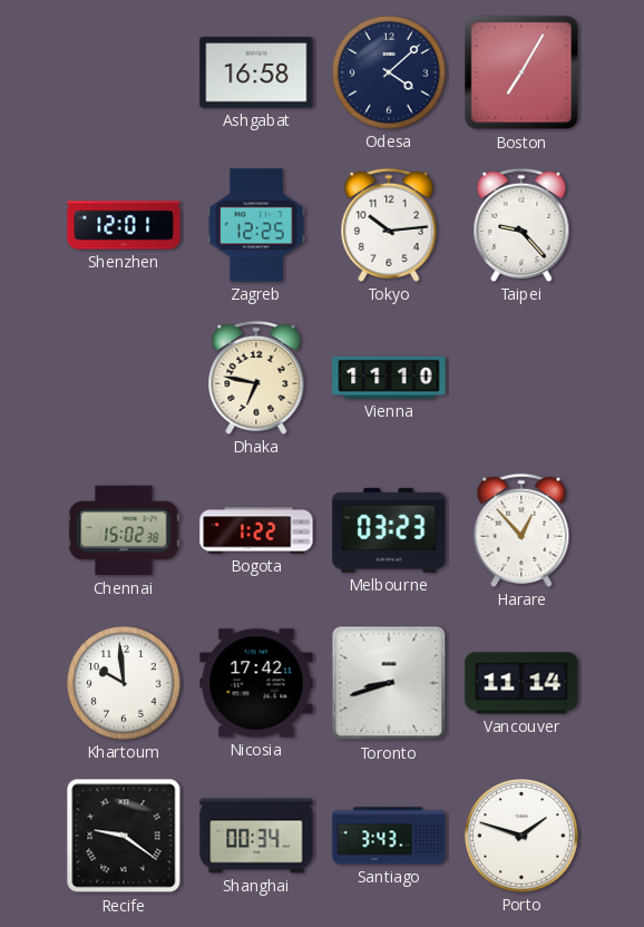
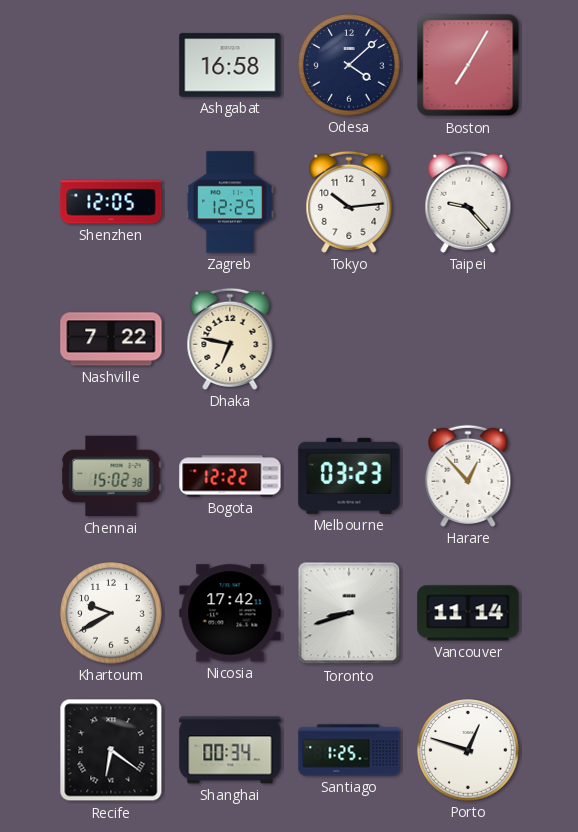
Shenzhen: 12:01 -> 12:05
Nashville: none -> 7:22
Vienna: 11:10 -> none
Bogota: 1:22 -> 12:22
Khartoum: 9:59 -> 9:40
Recife: 9:21 -> 6:21
Santiago: 3:43 -> 1:25
Porto: 1:48 -> 12:48
